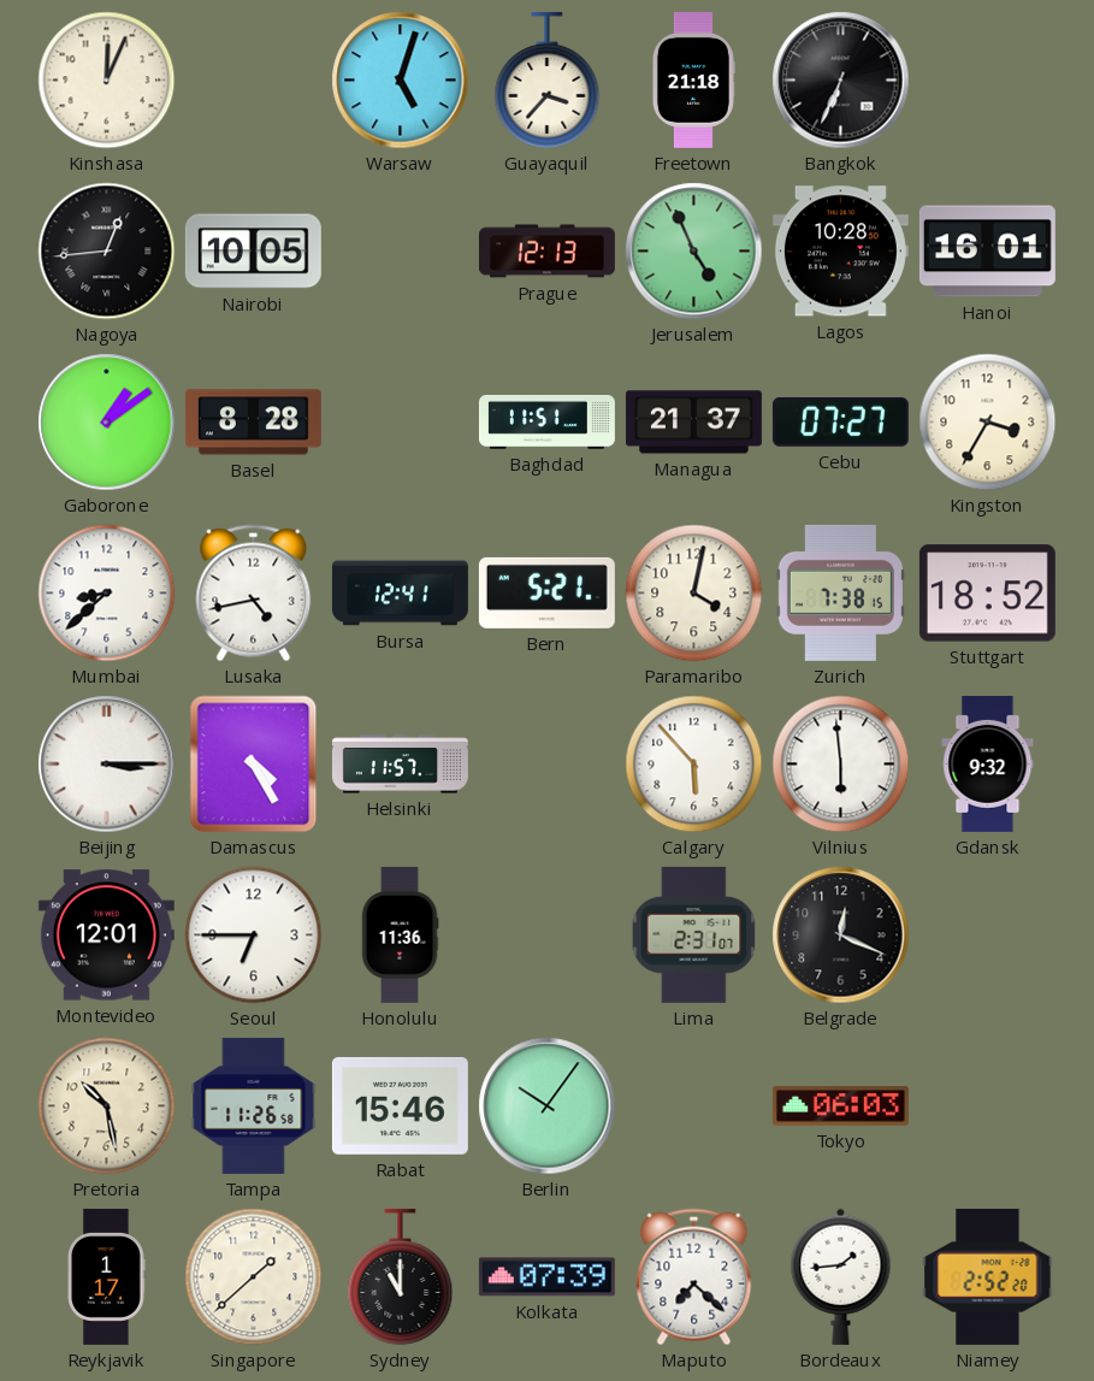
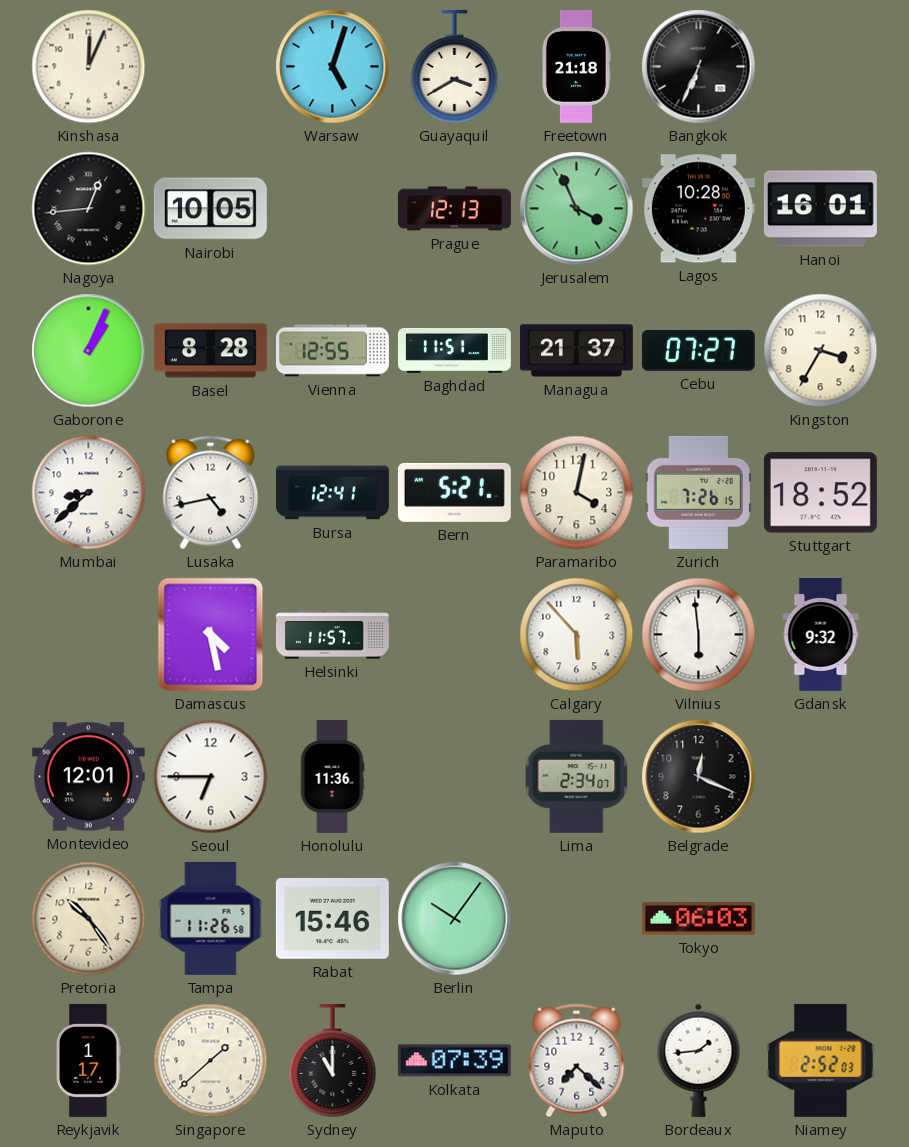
Guayaquil: 3:37 -> 3:40
Jerusalem: 4:56 -> 3:56
Gaborone: 1:09 -> 1:04
Vienna: none -> 12:55
Zurich: 7:38 -> 7:26
Beijing: 3:15 -> none
Damascus: 4:25 -> 4:28
Lima: 2:31 -> 2:34
Pretoria: 10:28 -> 10:24
Niamey: 2:52:20 -> 2:52:03
